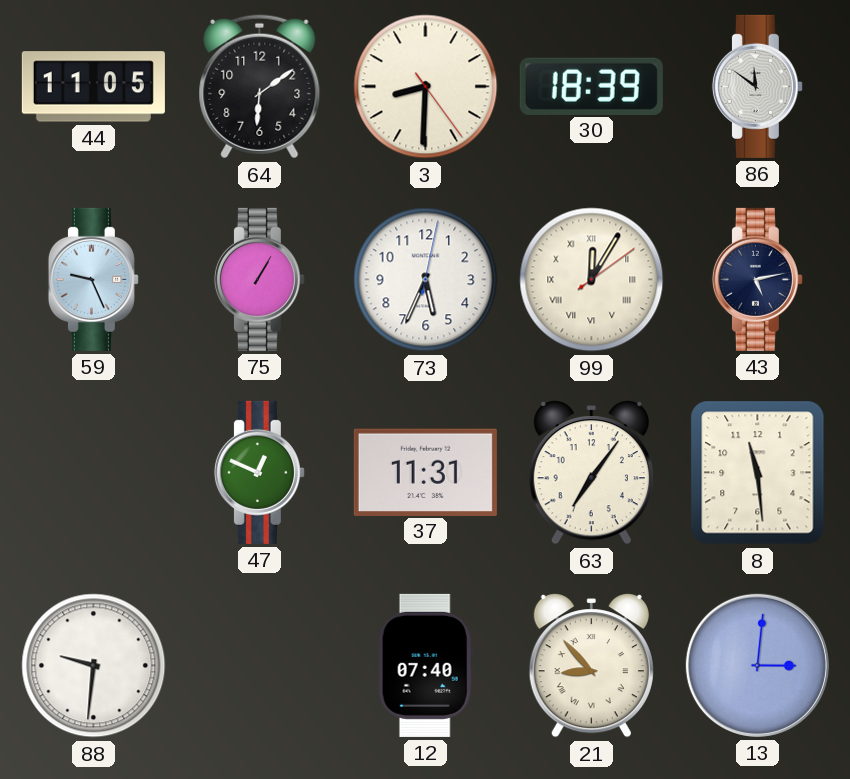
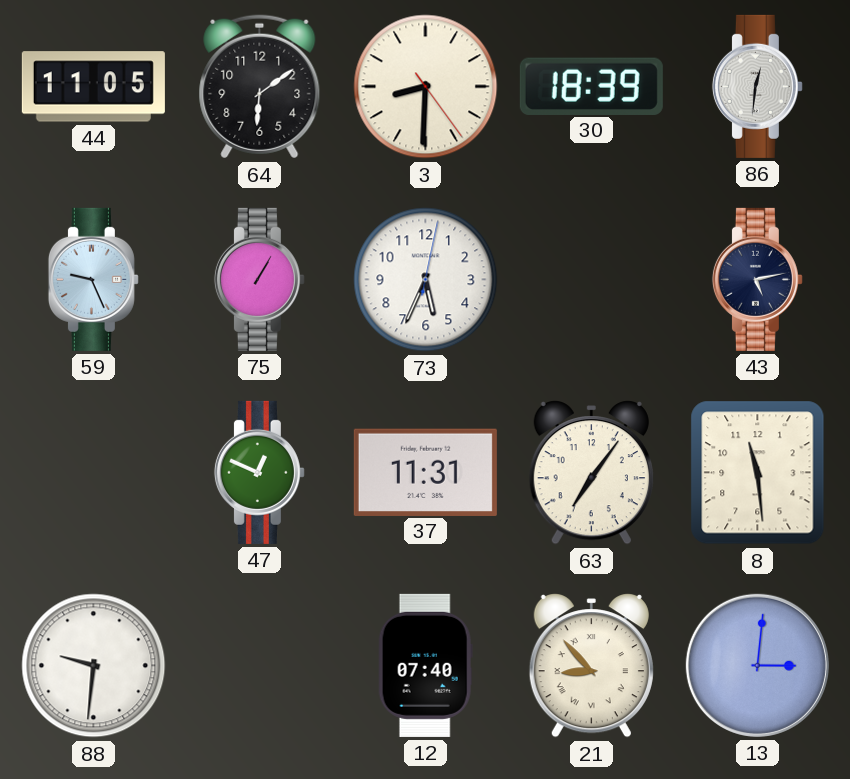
86: 11:51 -> 12:31
99: 12:05 -> none
